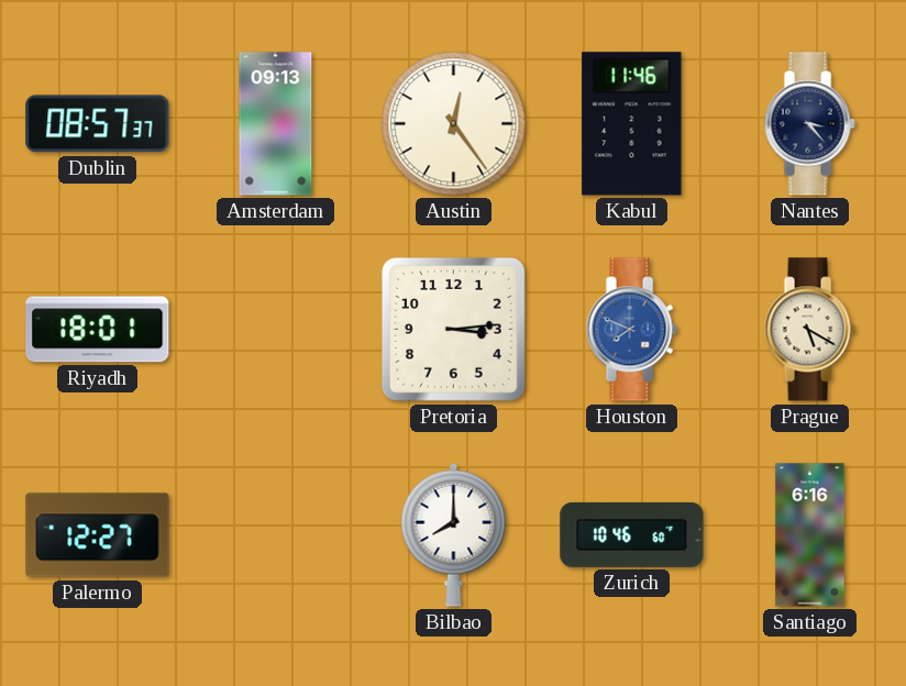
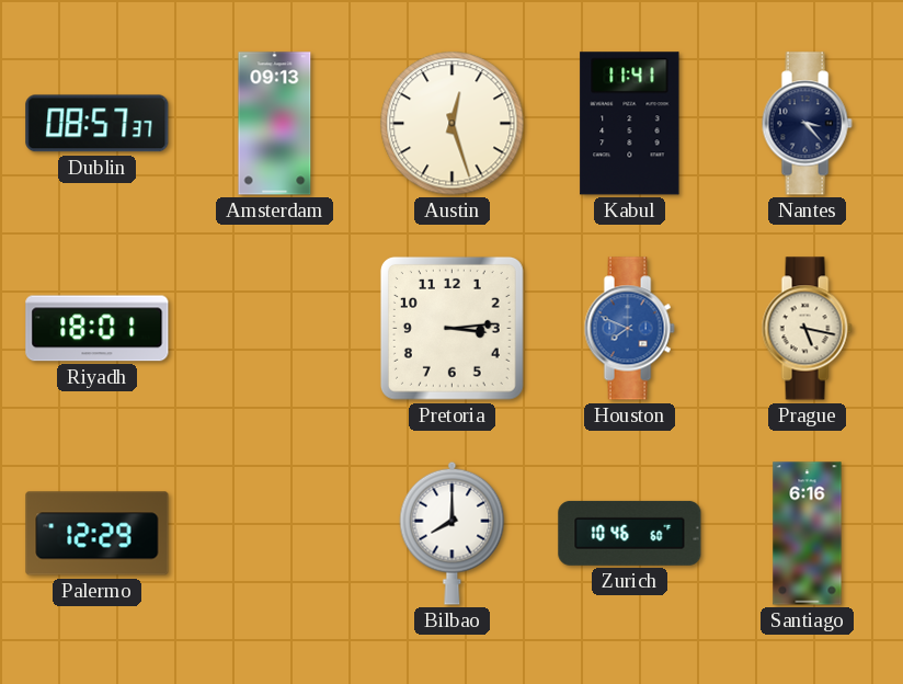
Austin: 12:24 -> 12:27
Kabul: 11:46 -> 11:41
Prague: 5:20 -> 5:17
Palermo: 12:27 -> 12:29
